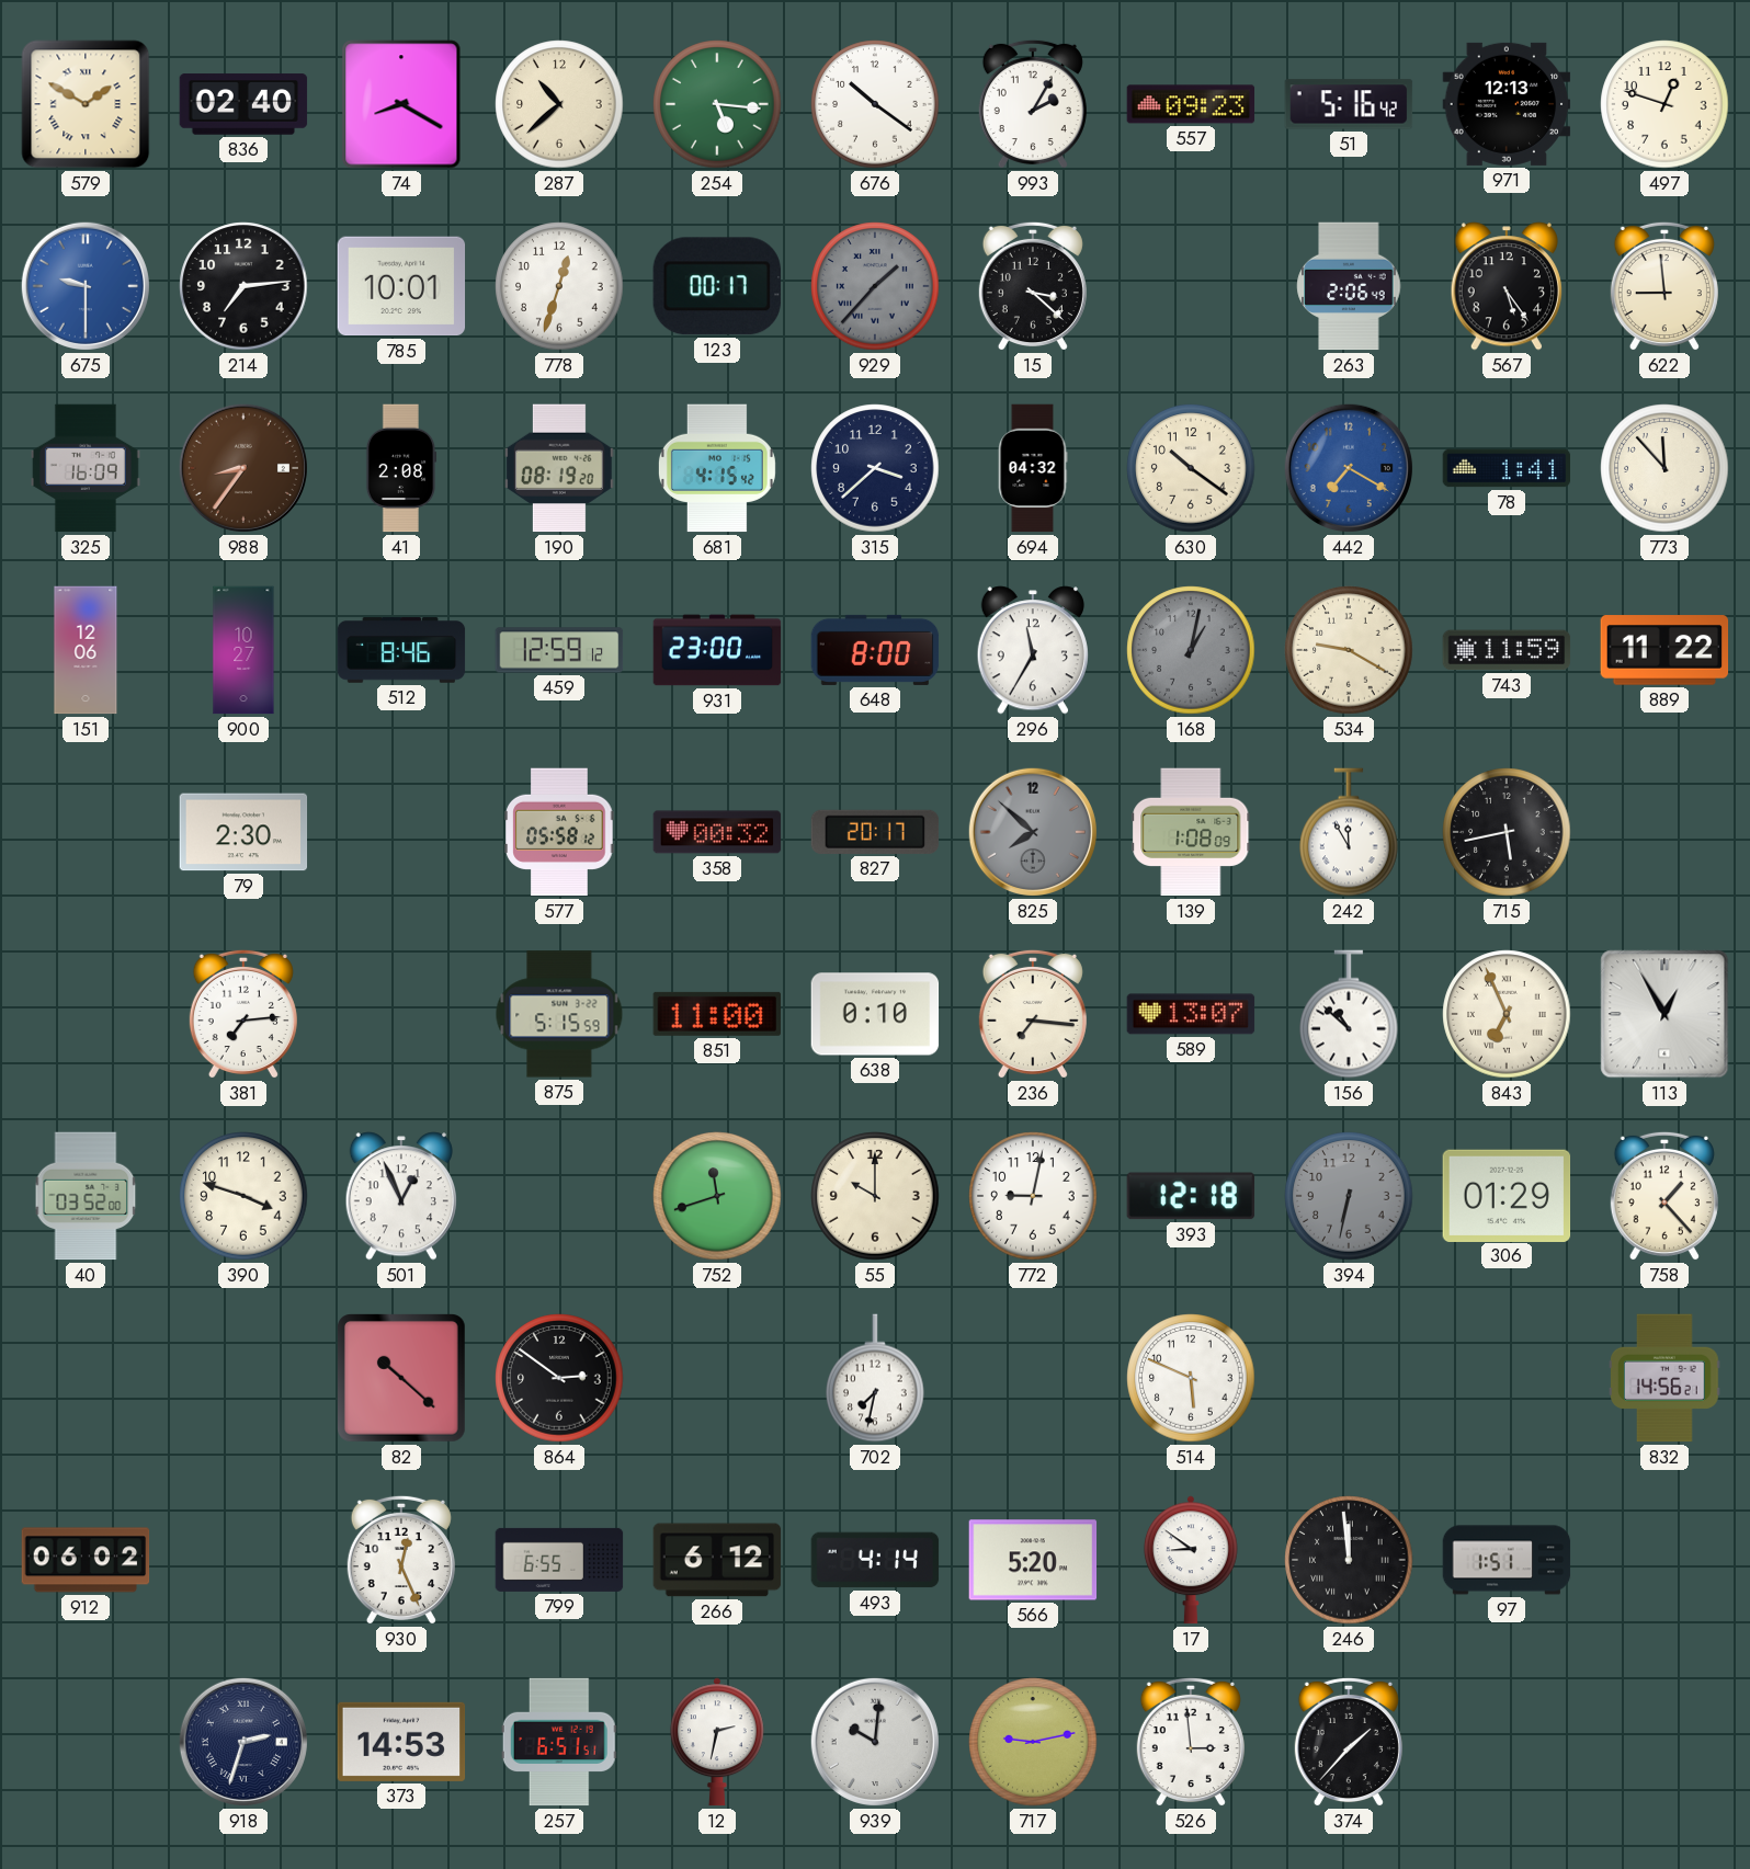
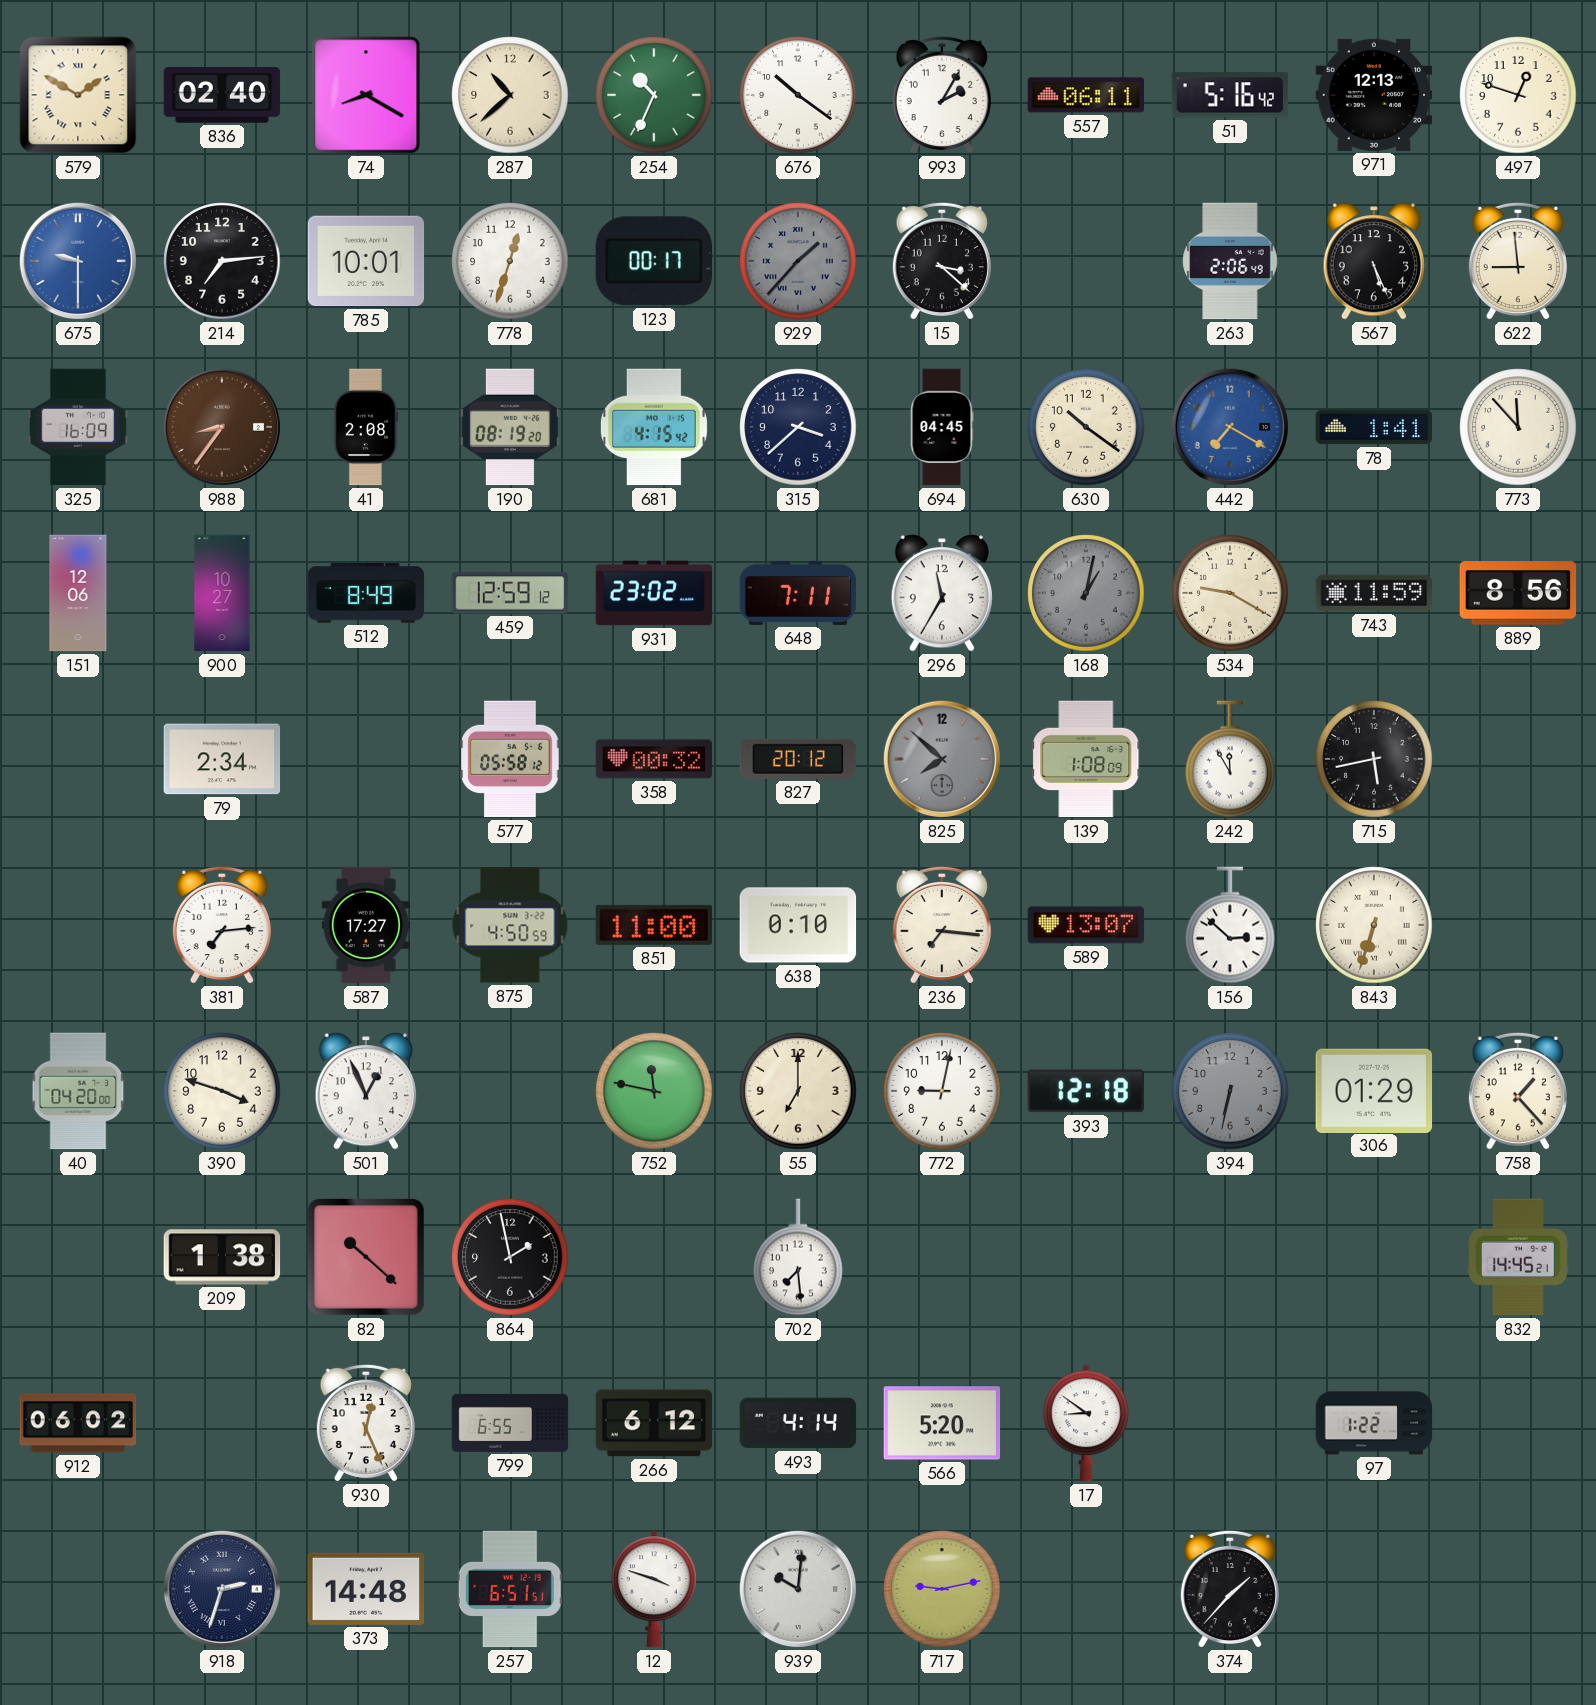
254: 5:16 -> 10:34
557: 09:23 -> 06:11
567: 5:24 -> 5:26
694: 04:32 -> 04:45
512: 8:46 -> 8:49
931: 23:00 -> 23:02
648: 8:00 -> 7:11
889: 11:22 -> 8:56
79: 2:30 -> 2:34
827: 20:17 -> 20:12
587: none -> 17:27
875: 5:15 -> 4:50
156: 10:52 -> 2:52
843: 6:56 -> 6:33
113: 12:55 -> none
40: 03:52 -> 04:20
752: 11:42 -> 11:47
55: 10:00 -> 7:00
209: none -> 1:38
864: 2:51 -> 1:58
702: 7:32 -> 7:29
514: 5:49 -> none
832: 14:56 -> 14:45
246: 11:59 -> none
97: 1:51 -> 1:22
373: 14:53 -> 14:48
12: 2:32 -> 3:48
526: 2:59 -> none
